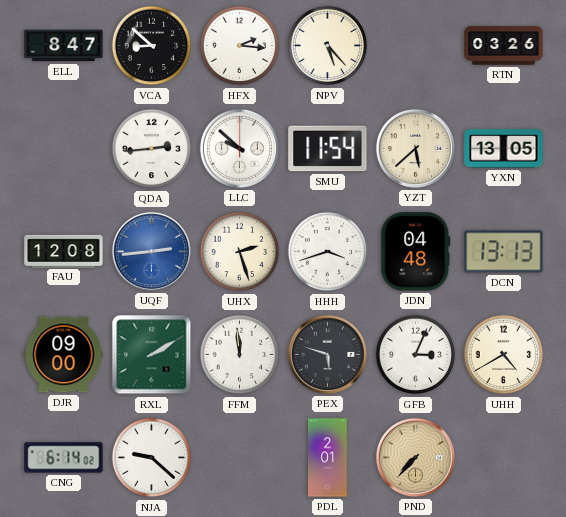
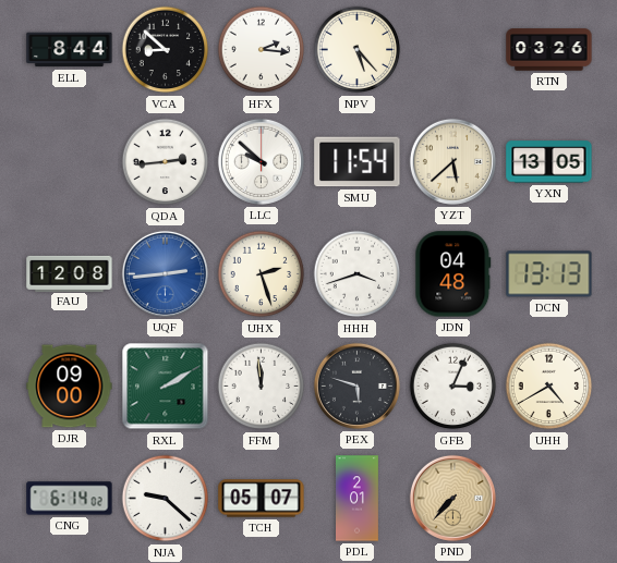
ELL: 8:47 -> 8:44
TCH: none -> 05:07
